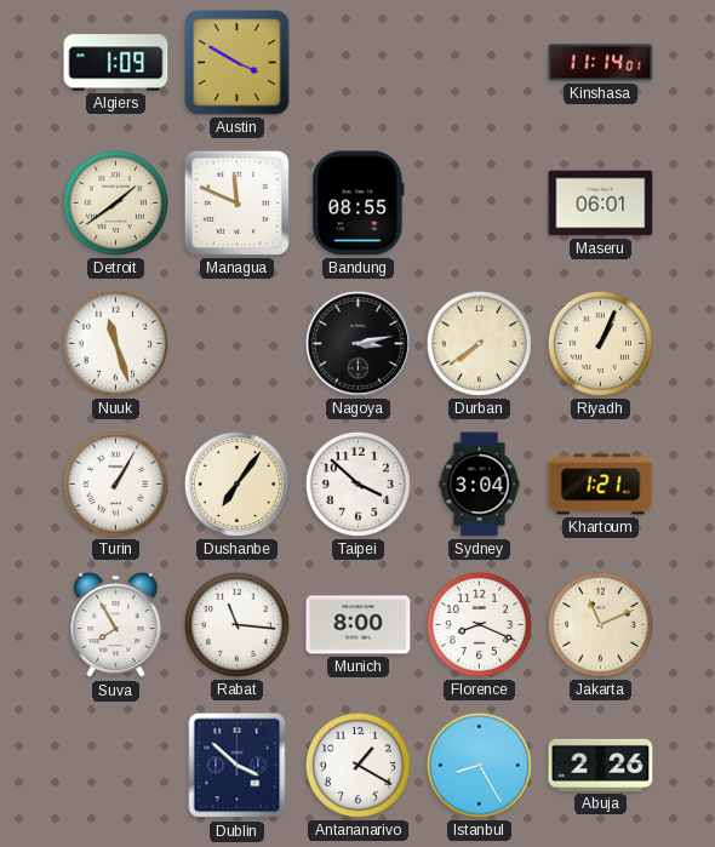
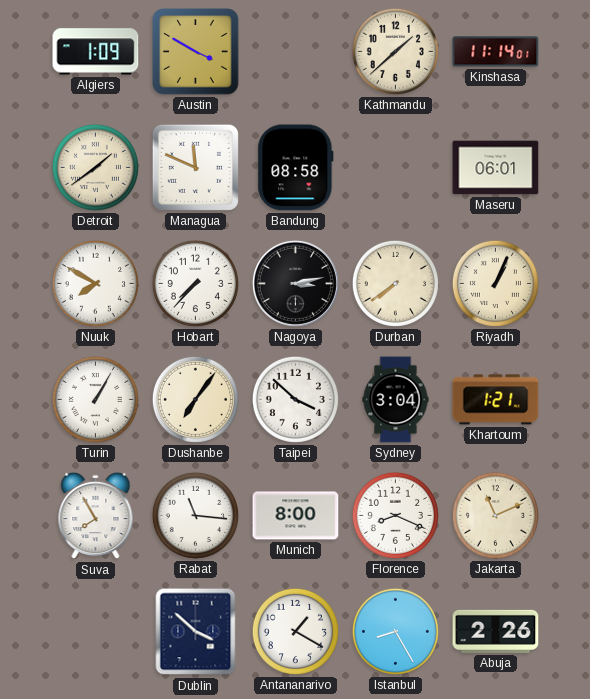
Kathmandu: none -> 1:38
Bandung: 08:55 -> 08:58
Nuuk: 11:27 -> 7:50
Hobart: none -> 7:37
